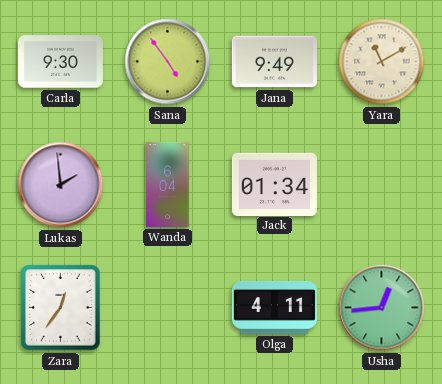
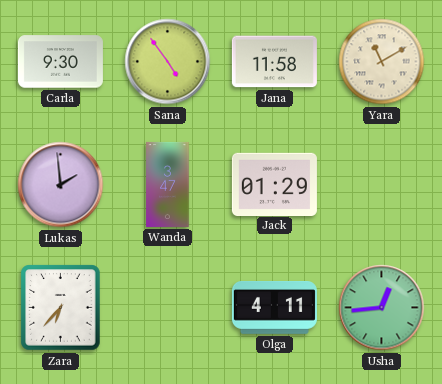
Jana: 9:49 -> 11:58
Wanda: 6:04 -> 3:47
Jack: 01:34 -> 01:29
Zara: 12:36 -> 6:37
